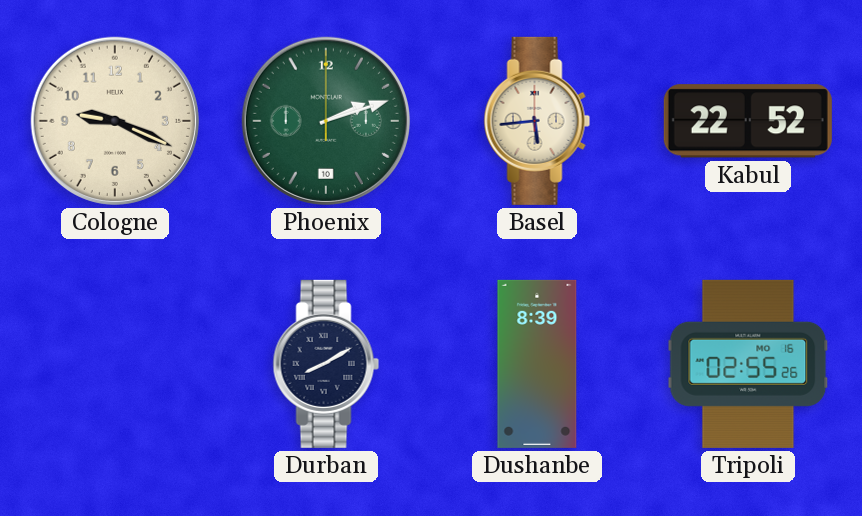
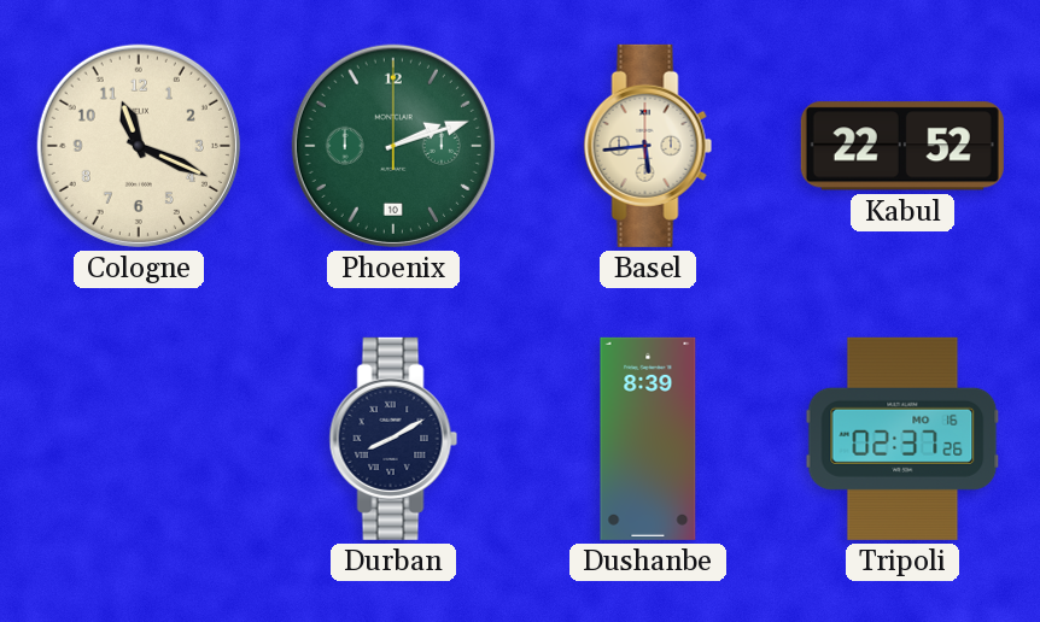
Cologne: 9:19 -> 11:19
Tripoli: 02:55 -> 02:37
